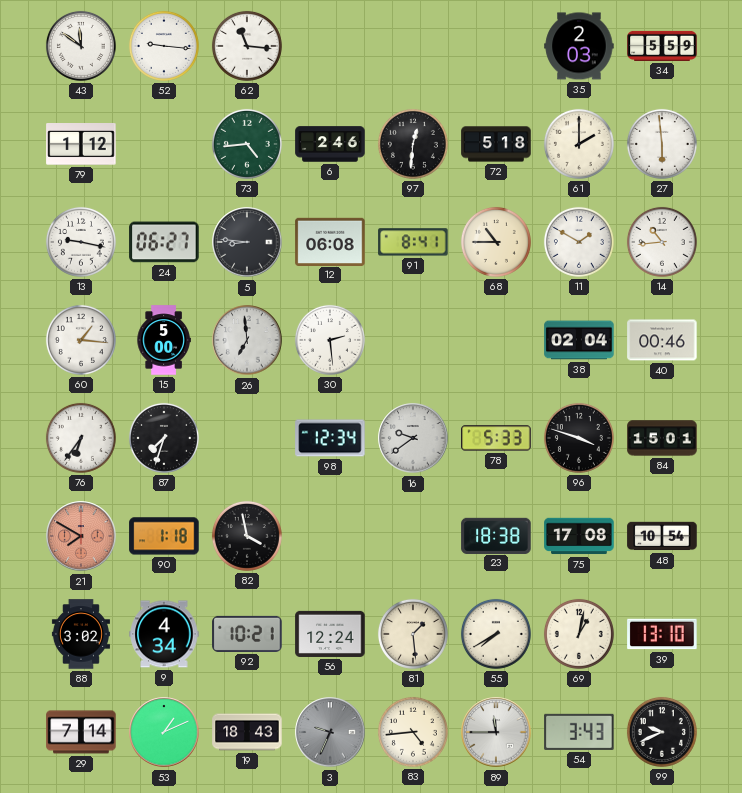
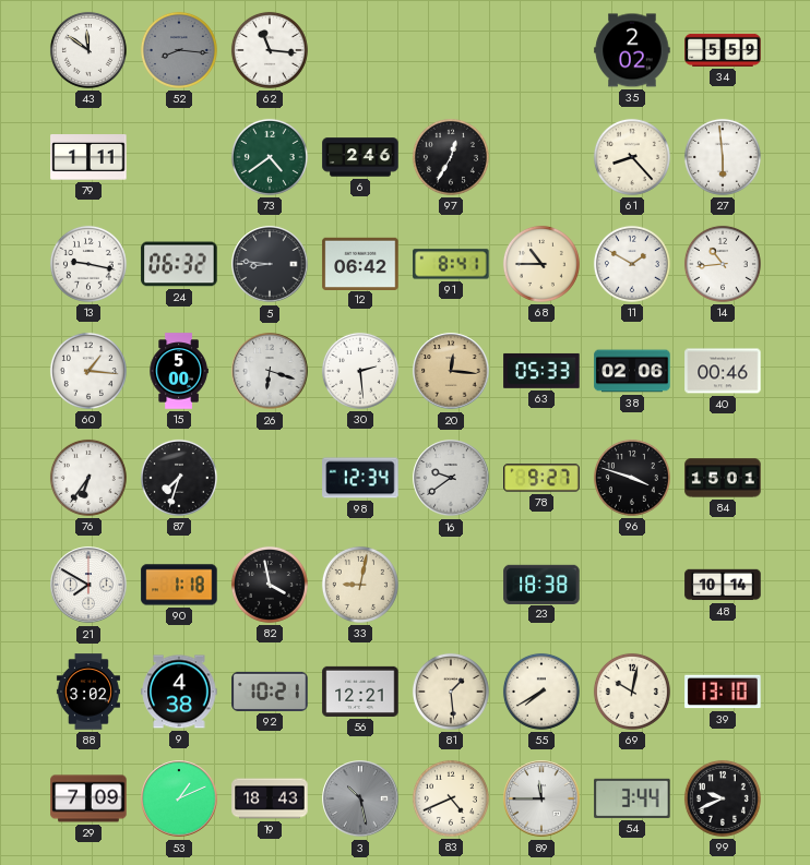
52: 9:16 -> 8:16
52 dial: white -> grey
35: 2:03 -> 2:02
79: 1:12 -> 1:11
73: 4:44 -> 4:39
97: 12:31 -> 12:35
72: 5:18 -> none
61: 2:00 -> 8:23
24: 06:27 -> 06:32
12: 06:08 -> 06:42
26: 6:59 -> 6:18
20: none -> 12:16
63: none -> 05:33
38: 02:04 -> 02:06
78: 5:33 -> 9:27
21 dial: salmon -> white
33: none -> 9:02
75: 17:08 -> none
48: 10:54 -> 10:14
9: 4:34 -> 4:38
56: 12:24 -> 12:21
69: 1:02 -> 10:02
29: 7:14 -> 7:09
3: 9:34 -> 10:28
83: 4:44 -> 4:41
54: 3:43 -> 3:44
